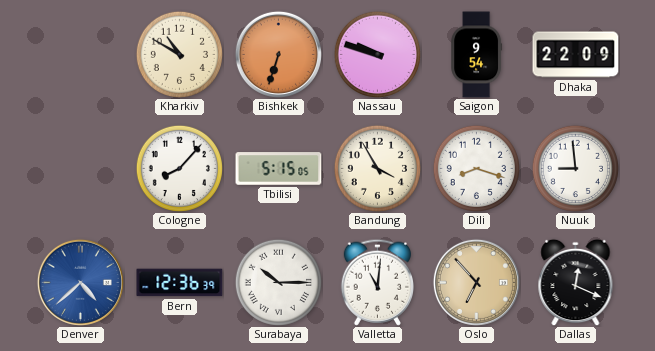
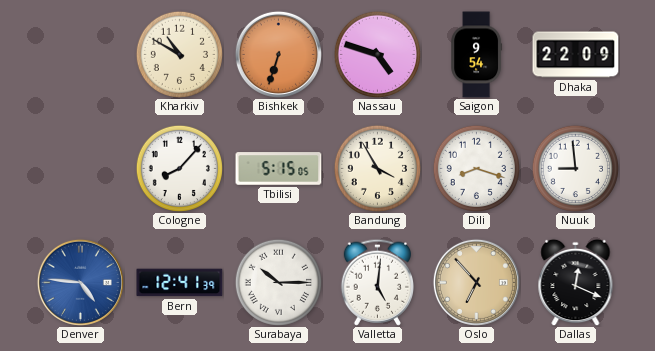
Nassau: 9:48 -> 4:48
Denver: 4:38 -> 4:46
Bern: 12:36 -> 12:41
Valletta: 11:01 -> 5:01
